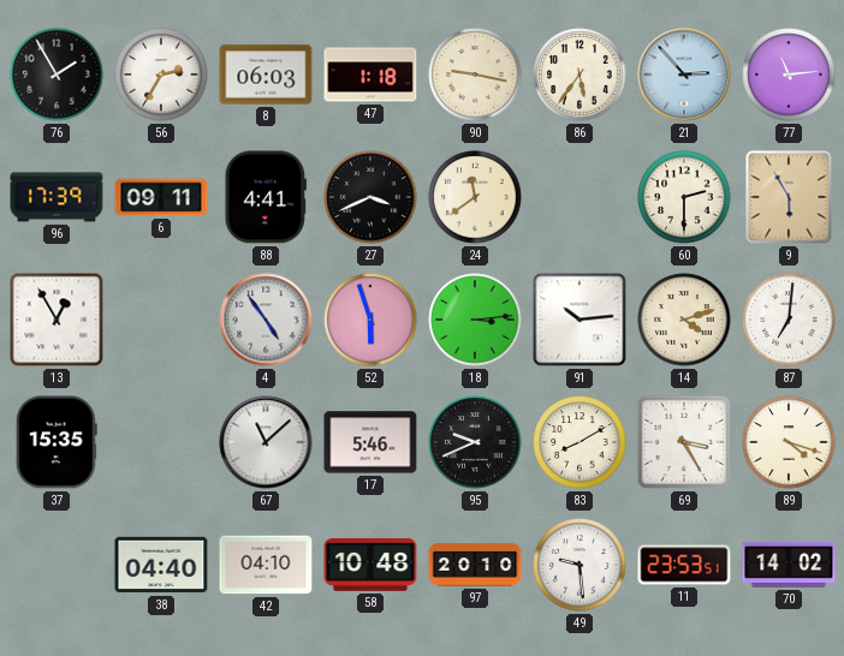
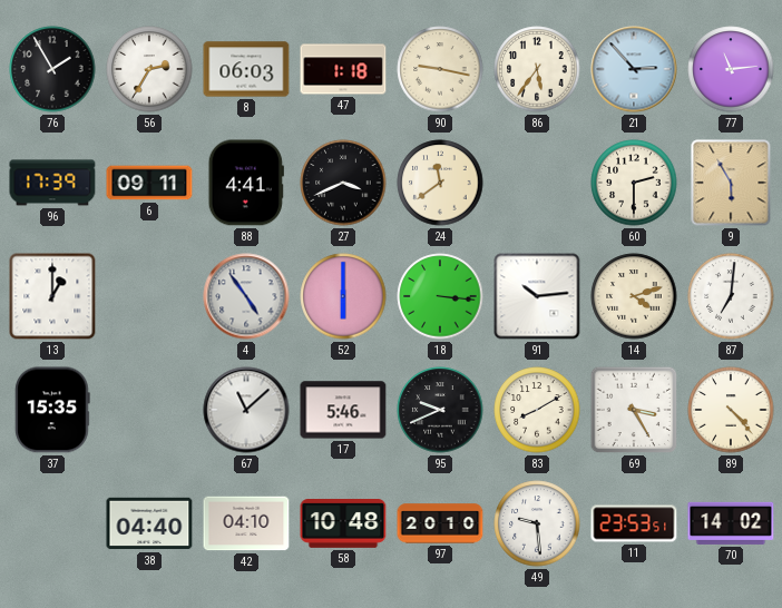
13: 12:55 -> 1:00
52: 5:57 -> 6:00
18: 3:14 -> 3:16
89: 4:18 -> 4:23
